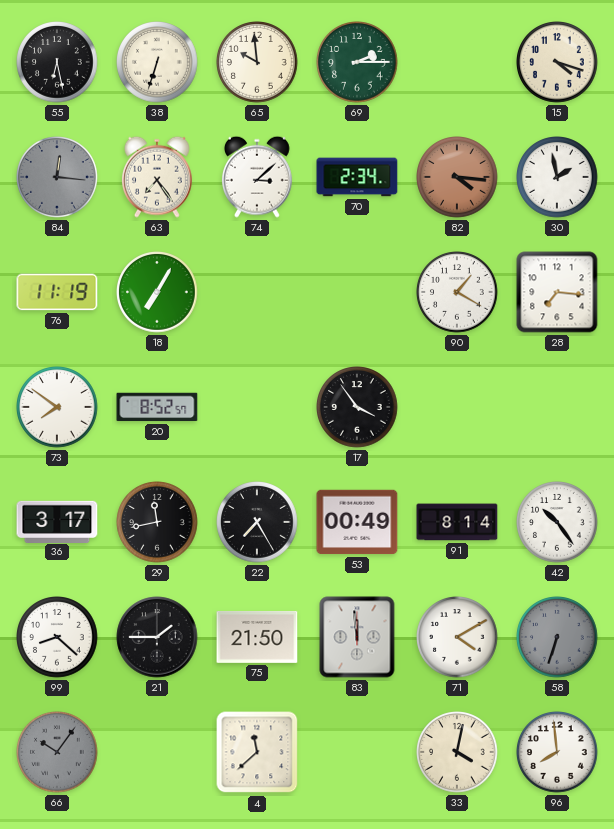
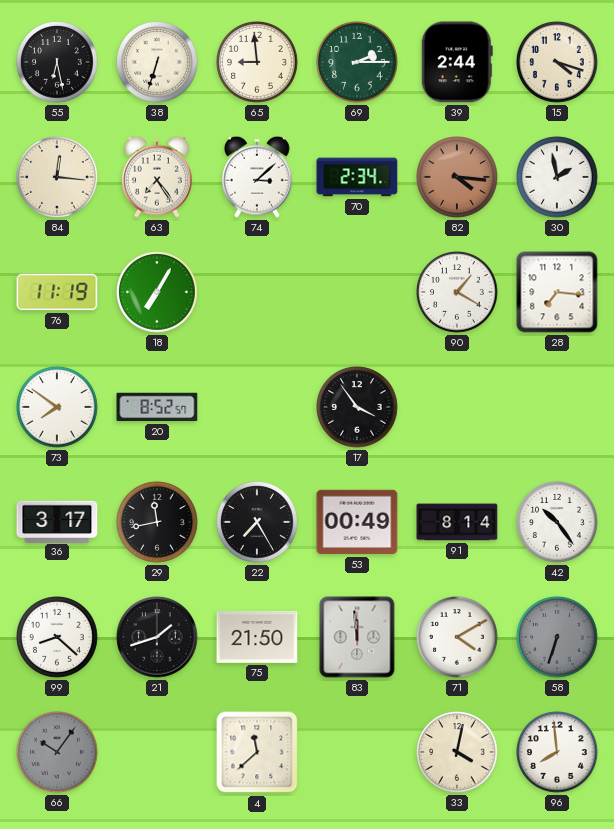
65: 9:59 -> 8:59
39: none -> 2:44
84 dial: grey -> cream
21: 1:45 -> 1:42
